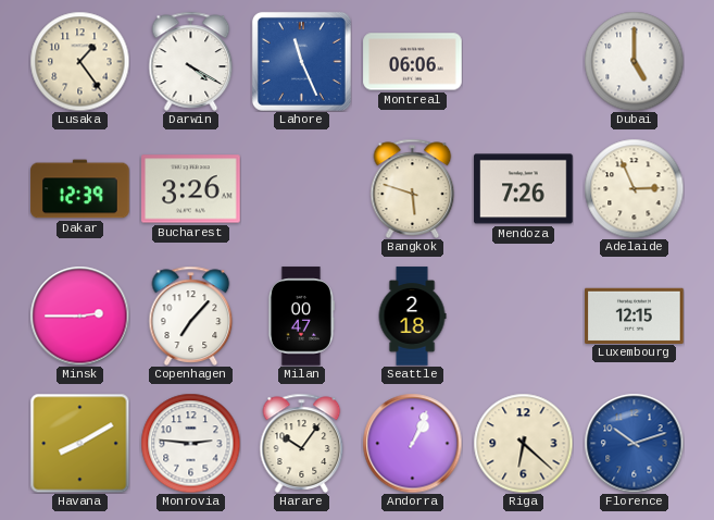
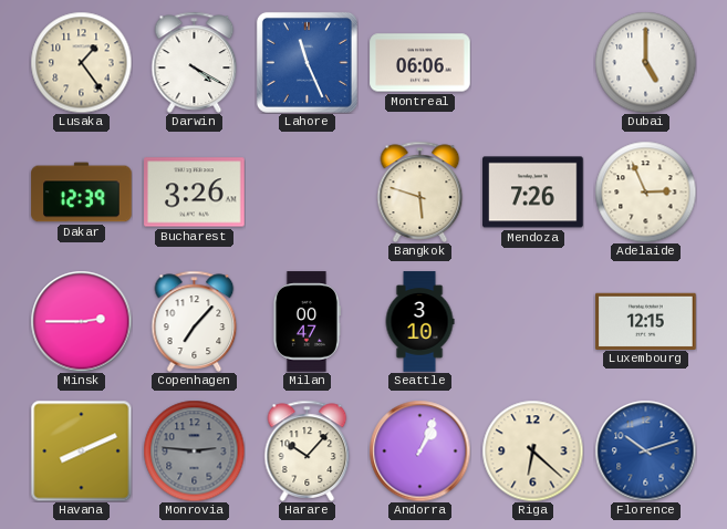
Seattle: 2:18 -> 3:10
Havana: 8:10 -> 8:11
Monrovia dial: white -> grey
Harare: 10:06 -> 10:07
